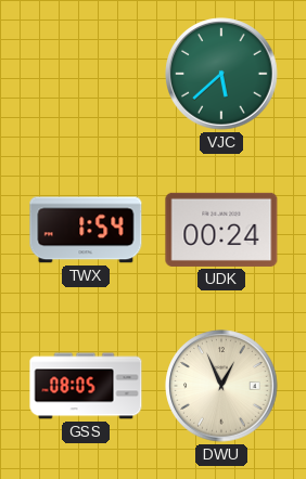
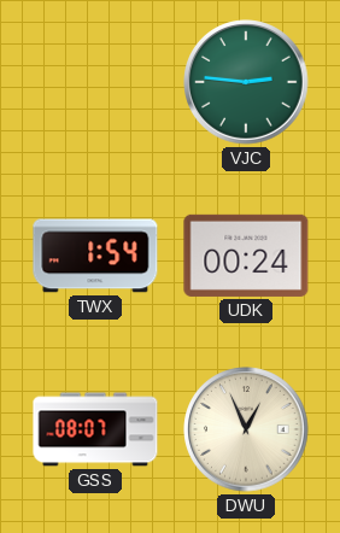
VJC: 5:38 -> 2:46
GSS: 08:05 -> 08:07
